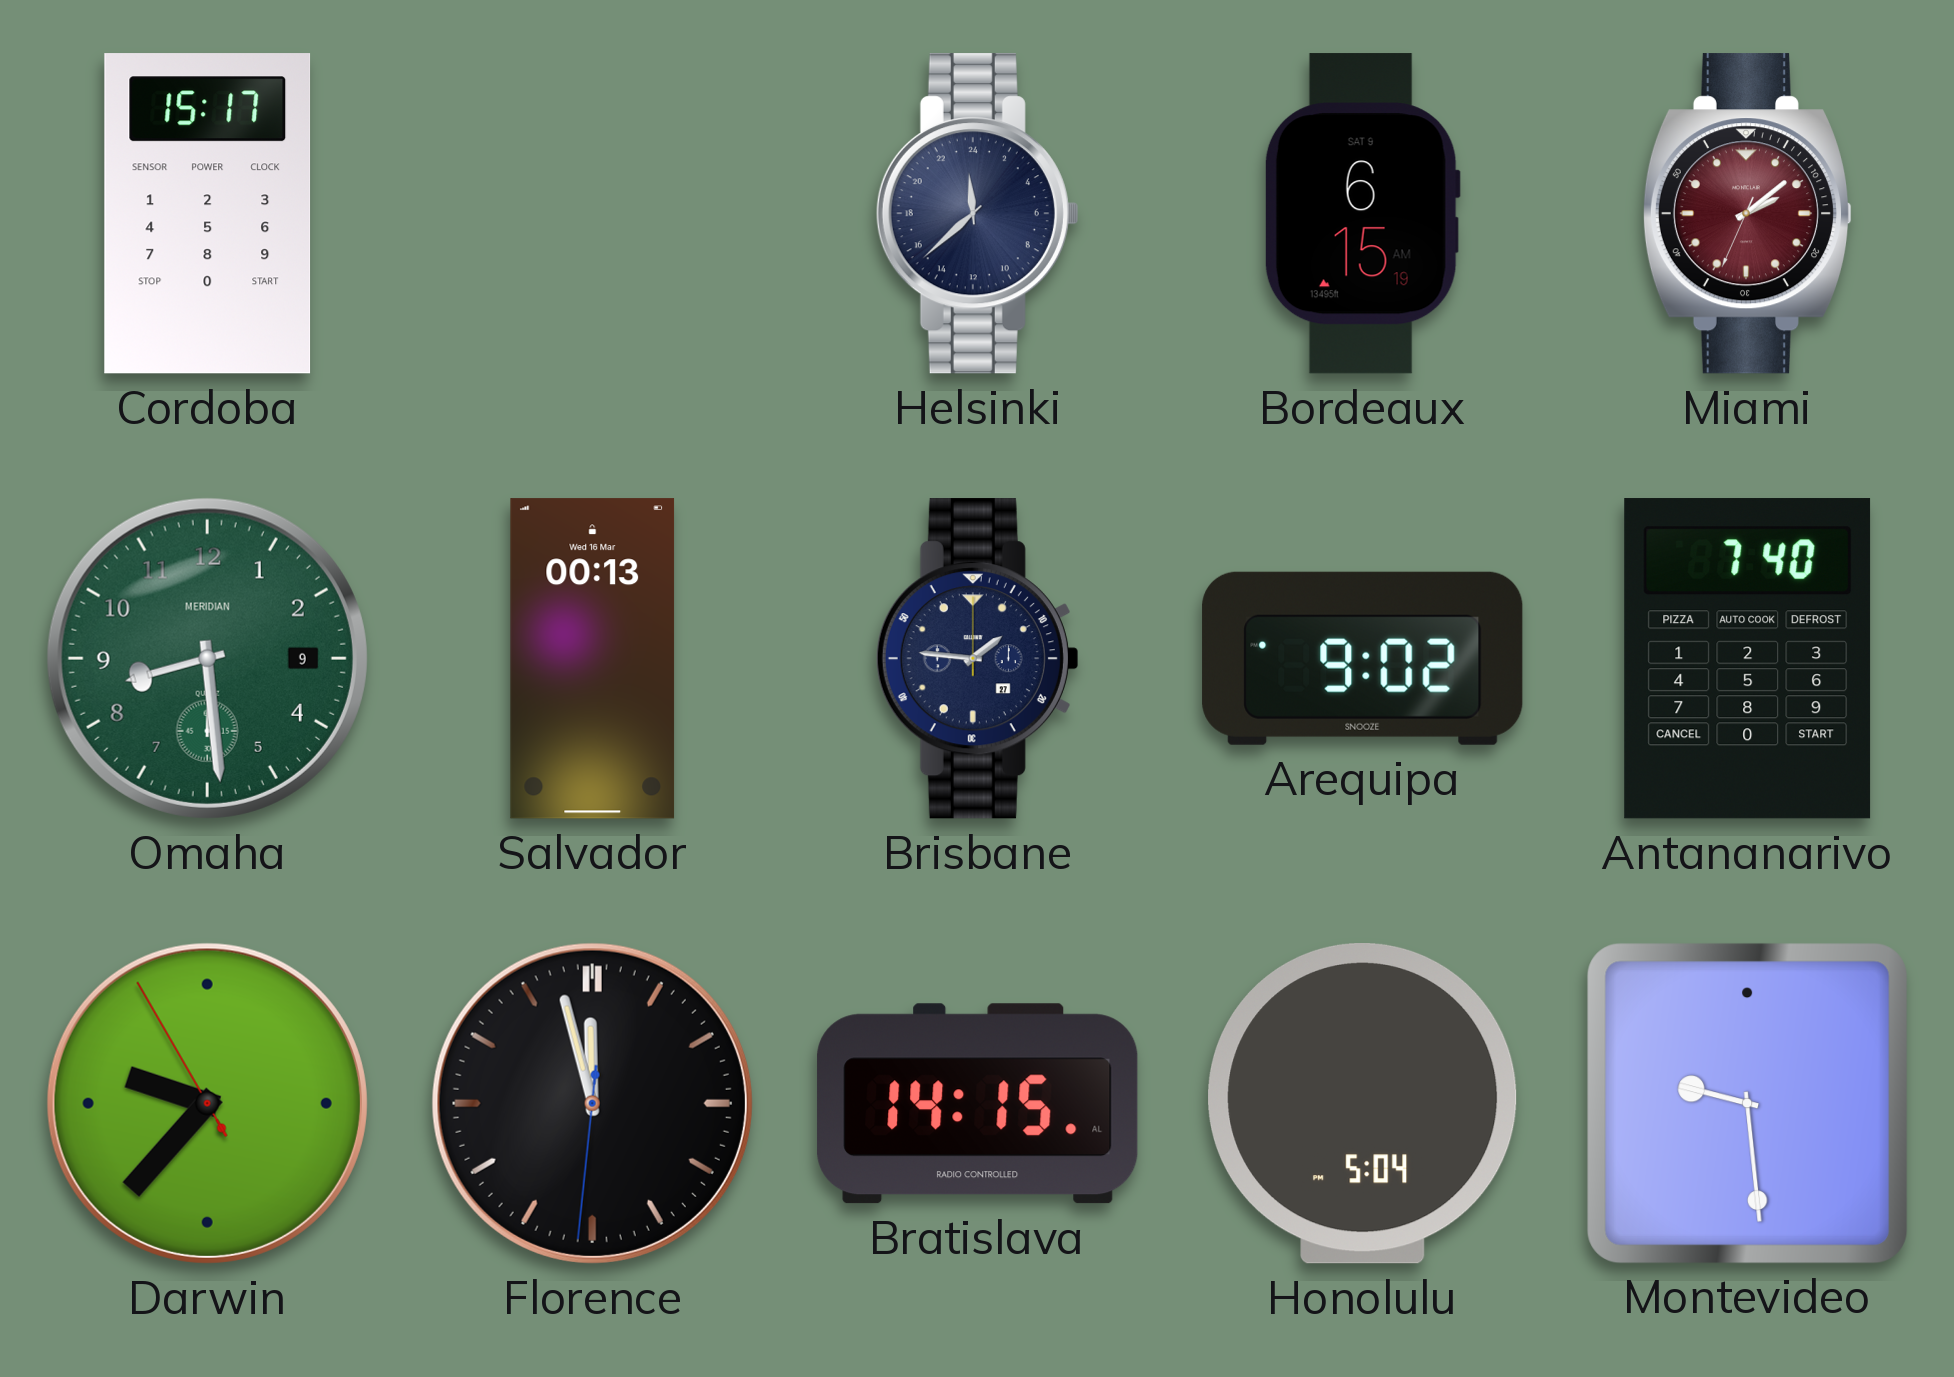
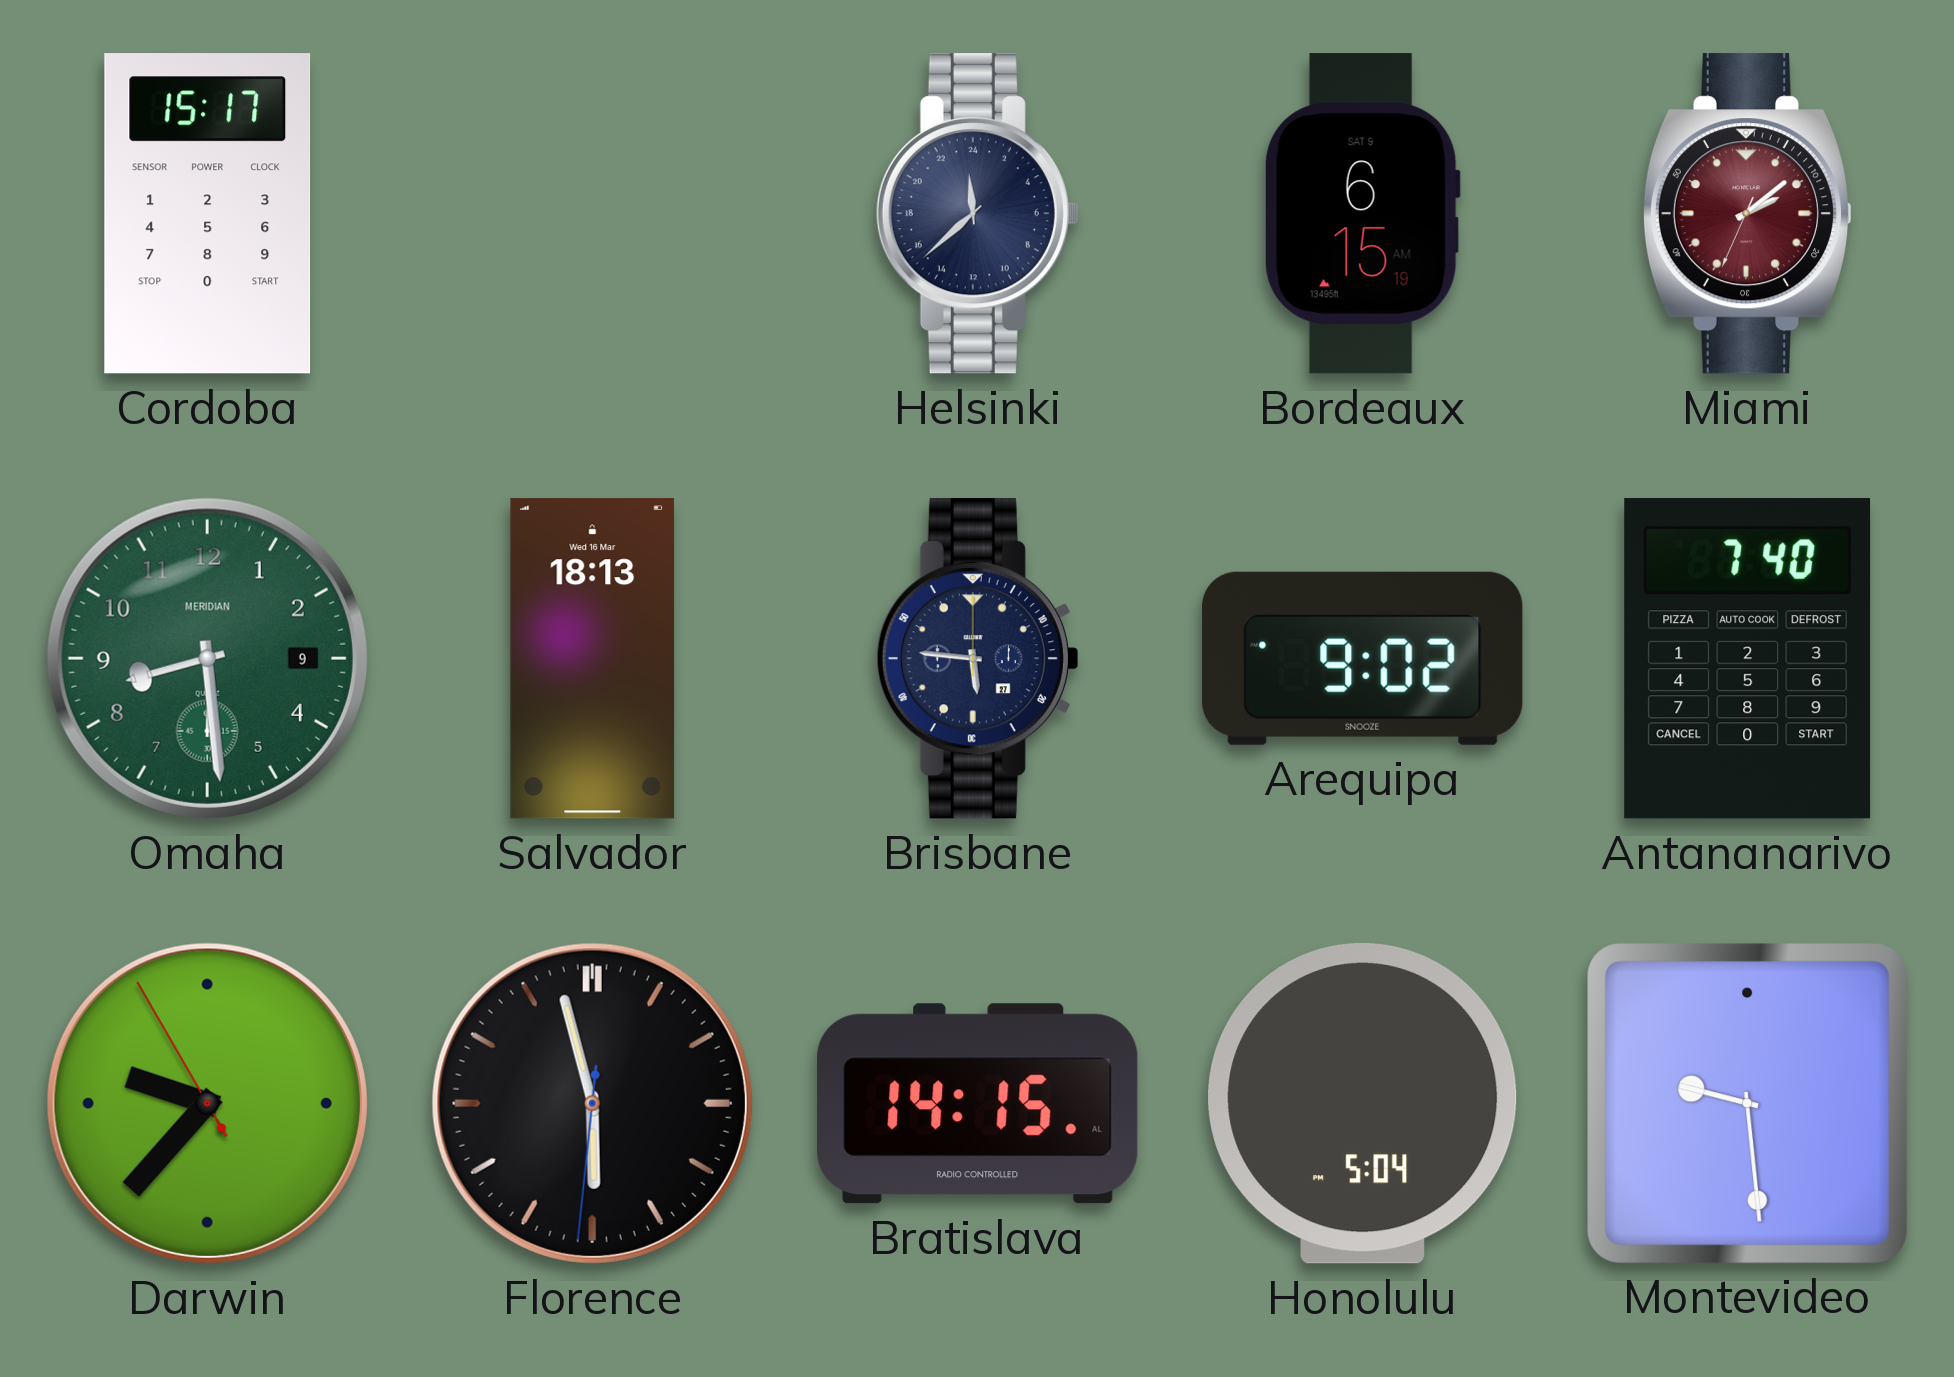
Salvador: 00:13 -> 18:13
Brisbane: 1:46 -> 5:46
Florence: 11:57 -> 5:57
